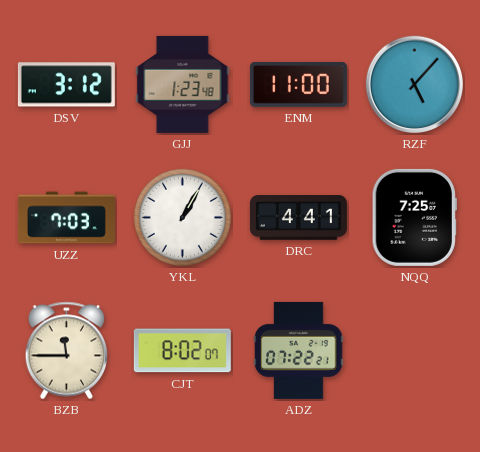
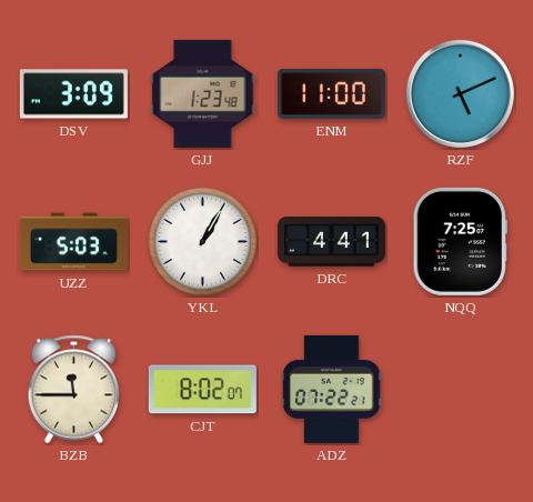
DSV: 3:12 -> 3:09
RZF: 5:07 -> 5:11
UZZ: 7:03 -> 5:03
